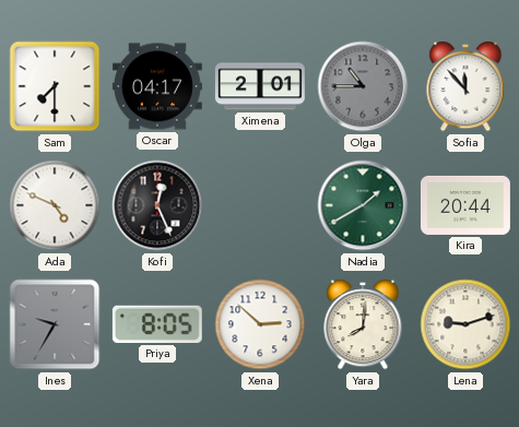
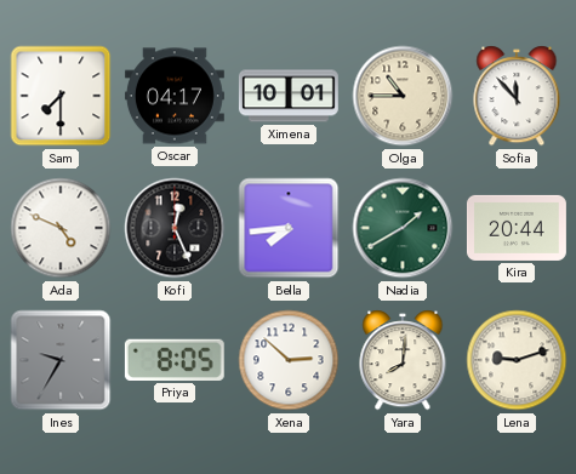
Ximena: 2:01 -> 10:01
Olga dial: grey -> cream
Bella: none -> 7:44
